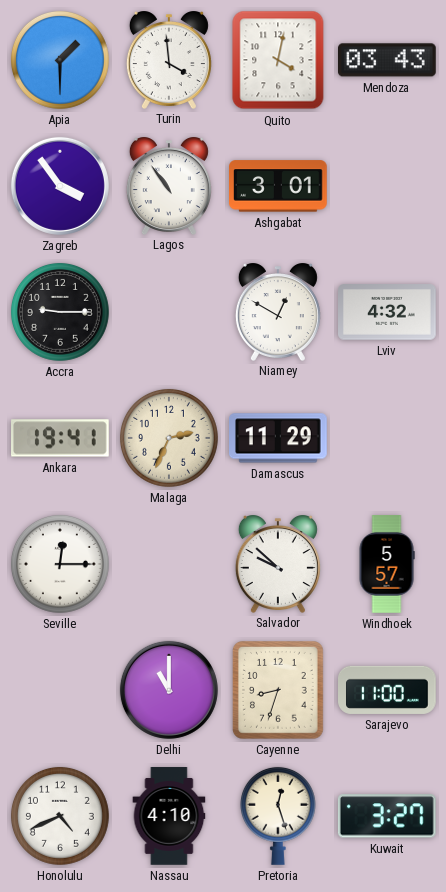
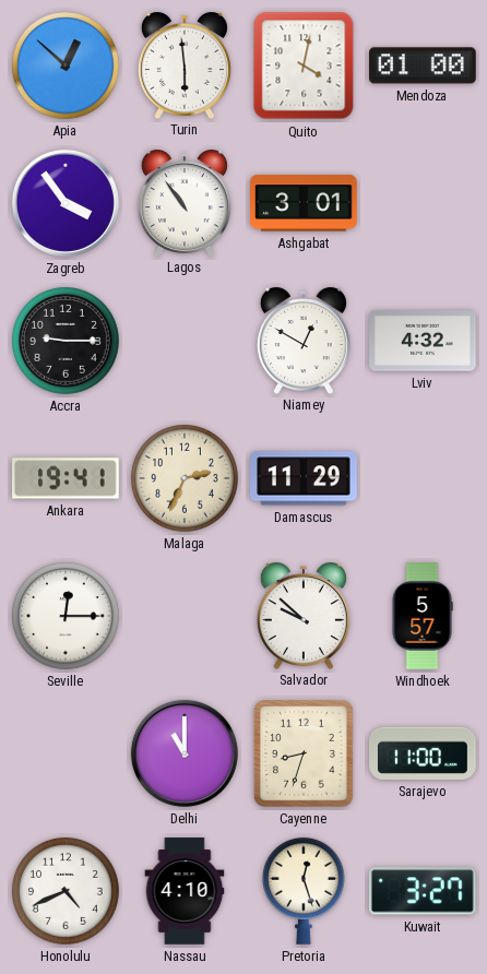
Apia: 1:30 -> 12:52
Turin: 3:59 -> 5:59
Mendoza: 03:43 -> 01:00
